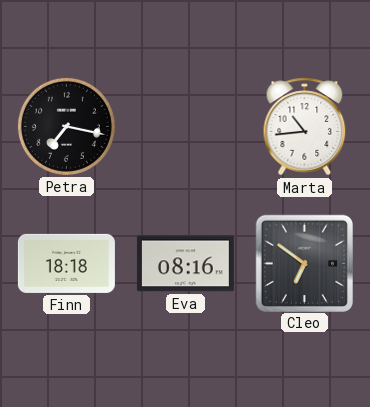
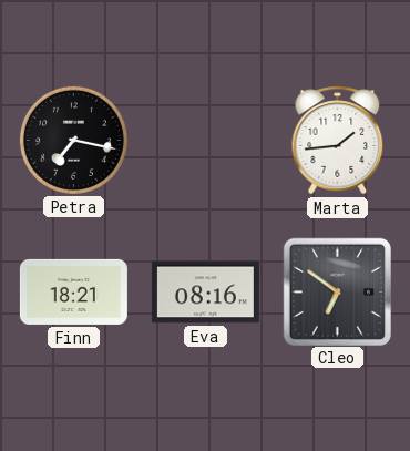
Marta: 10:44 -> 1:44
Finn: 18:18 -> 18:21
